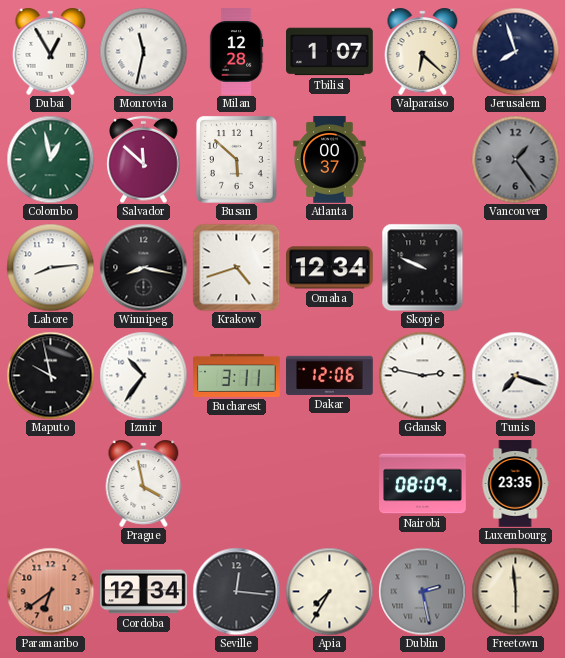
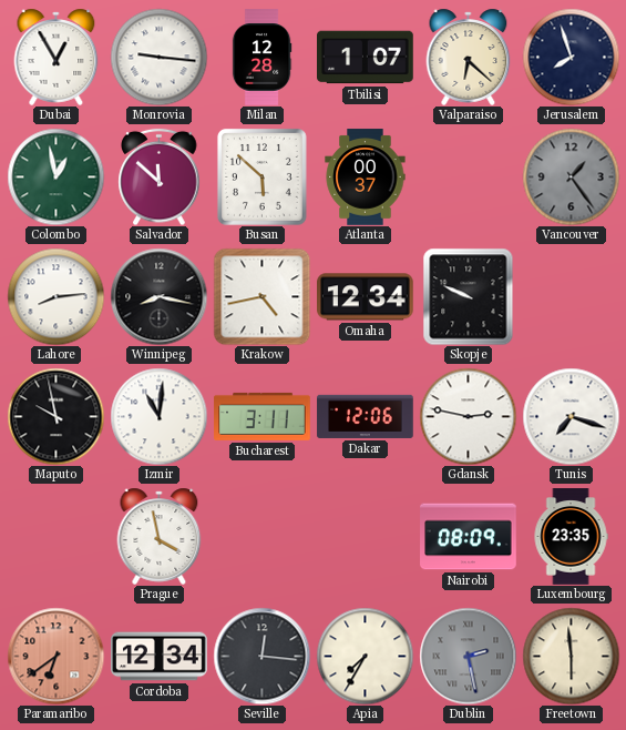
Monrovia: 11:32 -> 9:16
Krakow: 4:42 -> 4:43
Izmir: 10:36 -> 11:01
